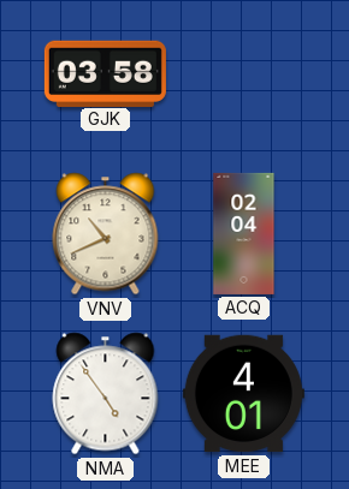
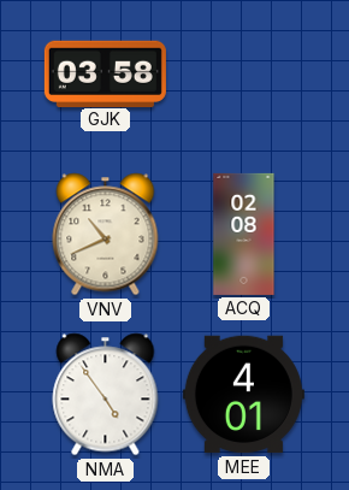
ACQ: 02:04 -> 02:08
